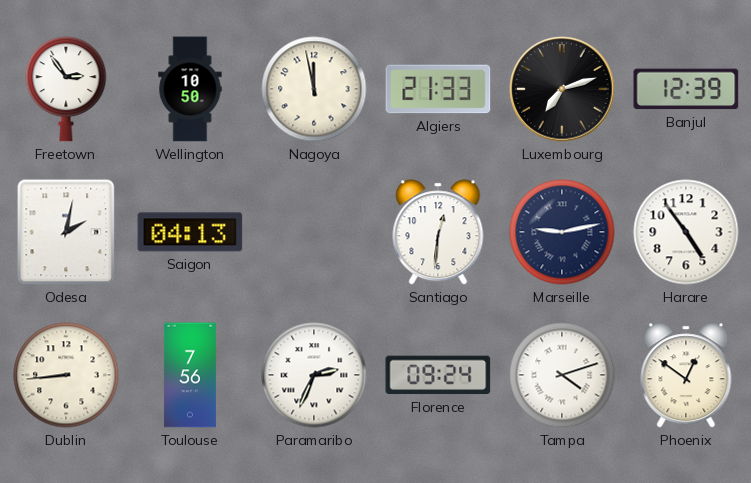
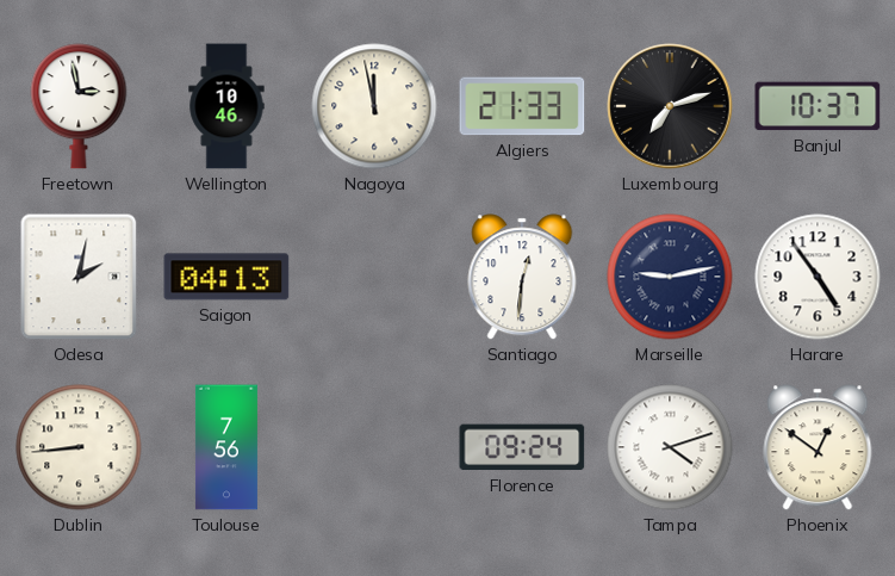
Freetown: 2:54 -> 2:58
Wellington: 10:50 -> 10:46
Banjul: 12:39 -> 10:37
Paramaribo: 2:34 -> none
